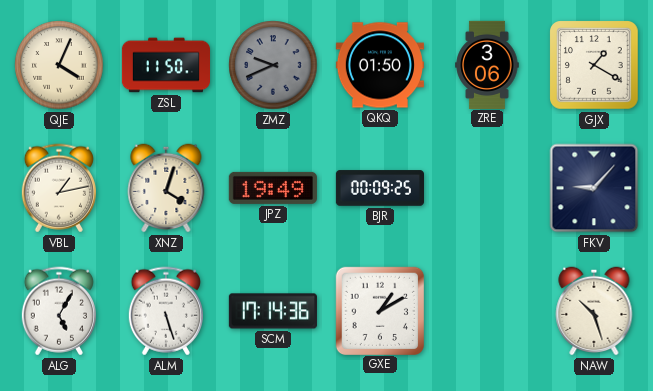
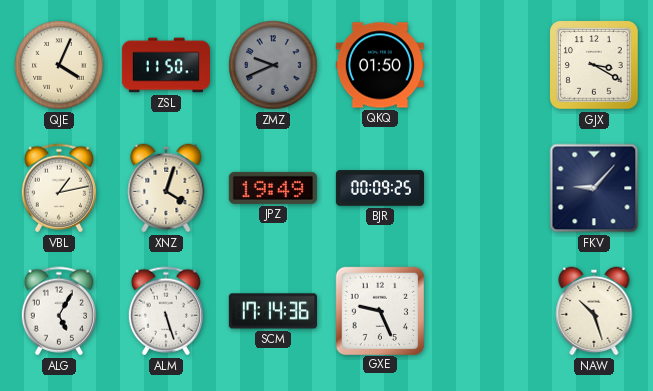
ZRE: 3:06 -> none
GJX: 1:20 -> 3:20
GXE: 1:10 -> 9:26
